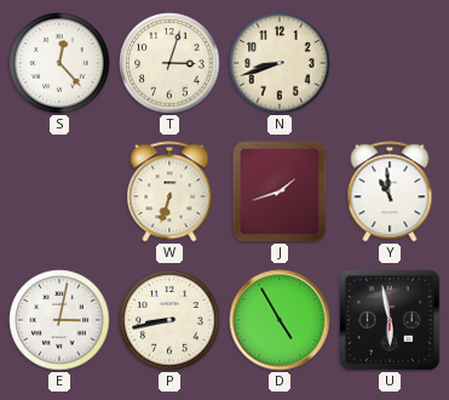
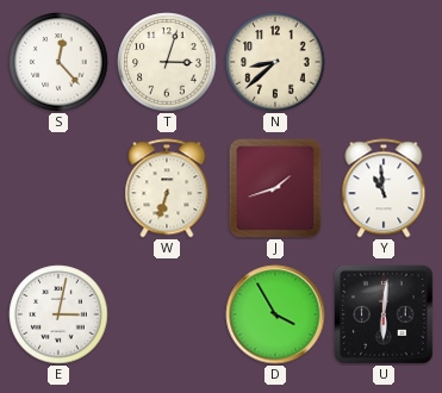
N: 8:42 -> 8:38
P: 8:43 -> none
D: 4:55 -> 3:55
U: 5:58 -> 6:01
